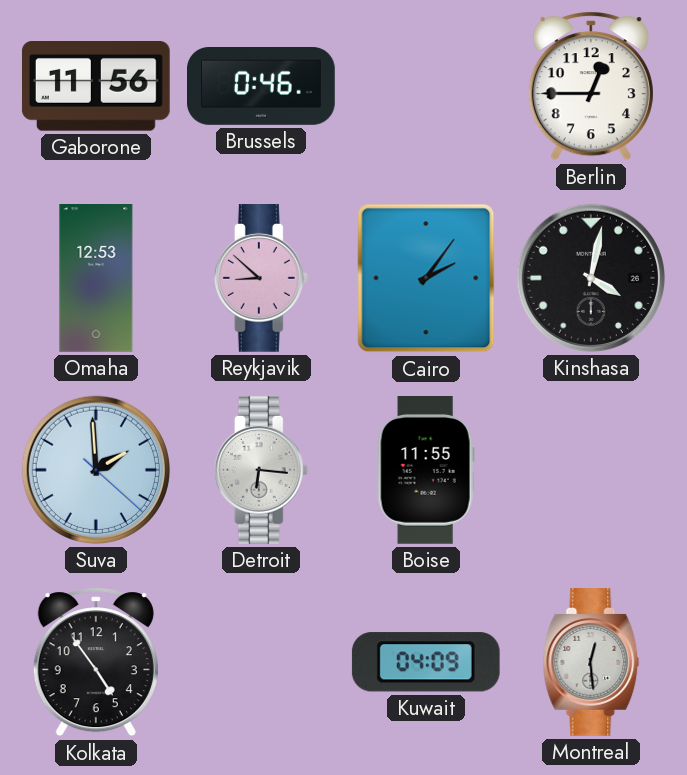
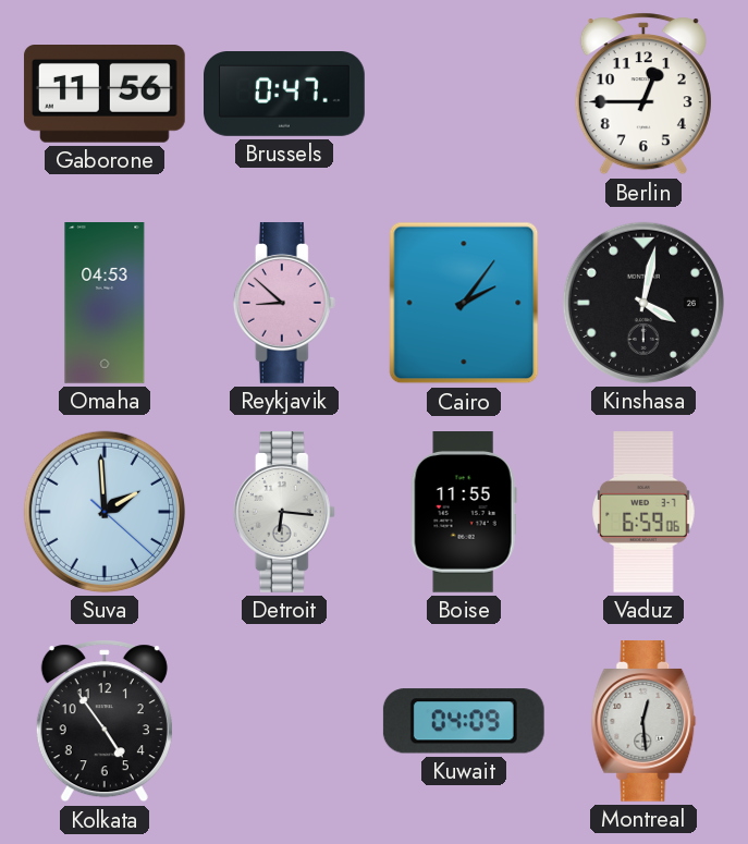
Brussels: 0:46 -> 0:47
Omaha: 12:53 -> 04:53
Vaduz: none -> 6:59
